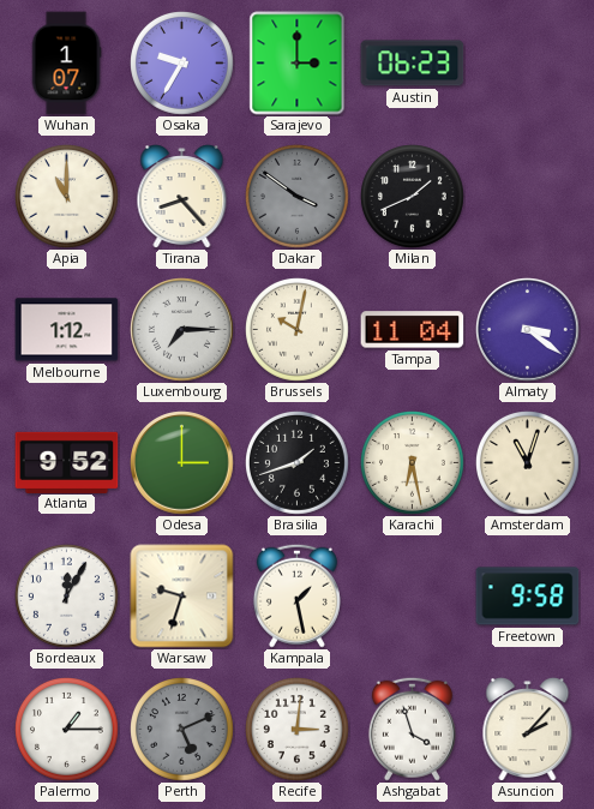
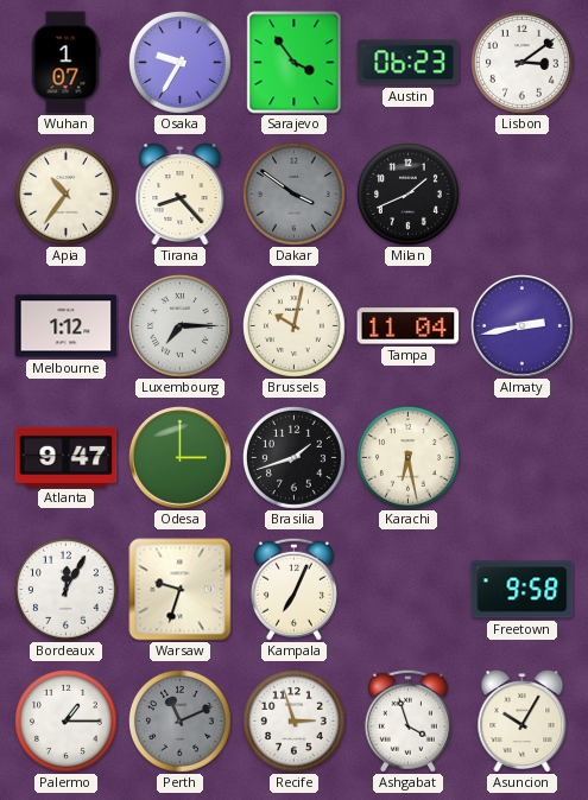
Sarajevo: 3:00 -> 3:54
Lisbon: none -> 3:09
Apia: 11:00 -> 10:36
Almaty: 3:21 -> 2:43
Atlanta: 9:52 -> 9:47
Amsterdam: 11:03 -> none
Kampala: 1:28 -> 7:04
Perth: 5:11 -> 11:11
Recife: 3:01 -> 2:57
Asuncion: 2:07 -> 10:05
